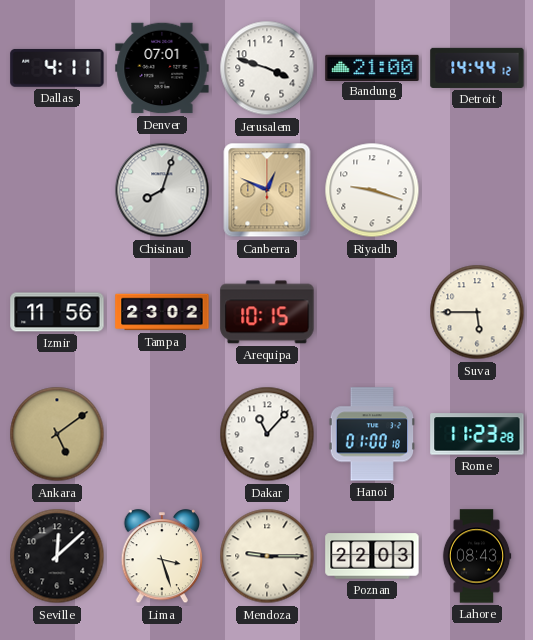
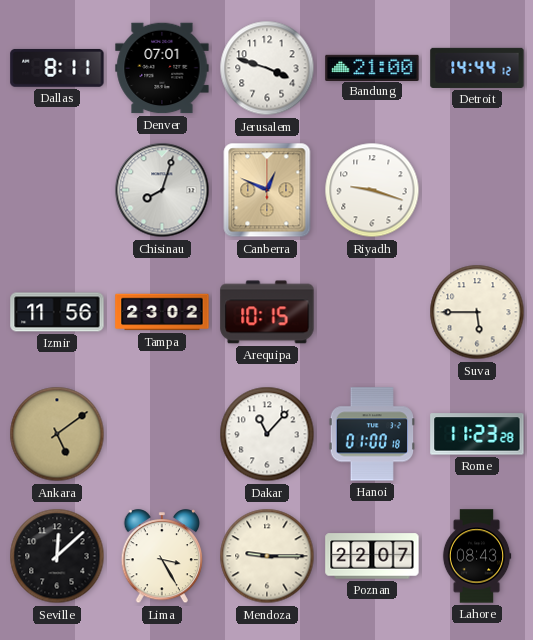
Dallas: 4:11 -> 8:11
Lima: 3:27 -> 3:25
Poznan: 22:03 -> 22:07
